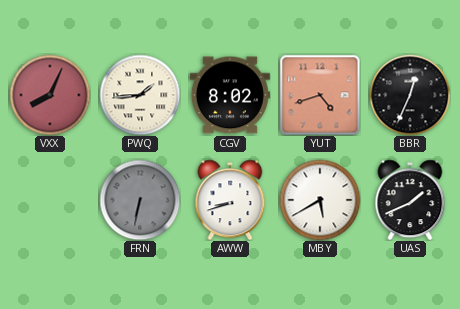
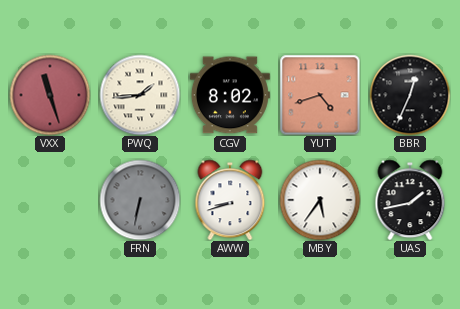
VXX: 8:04 -> 11:27
MBY: 5:40 -> 5:36
UAS: 1:41 -> 1:43
